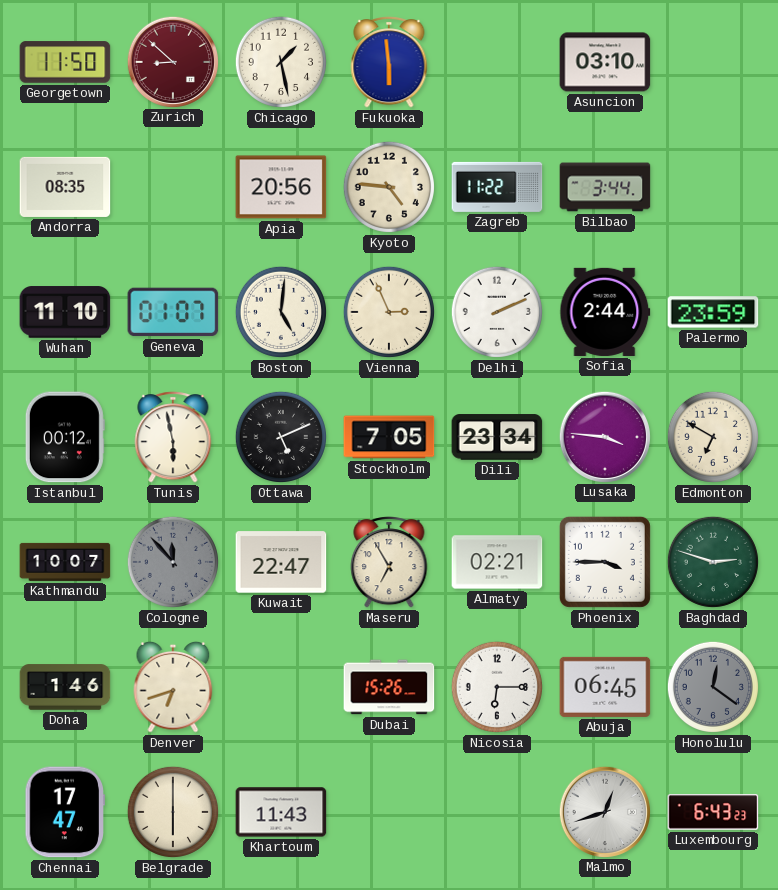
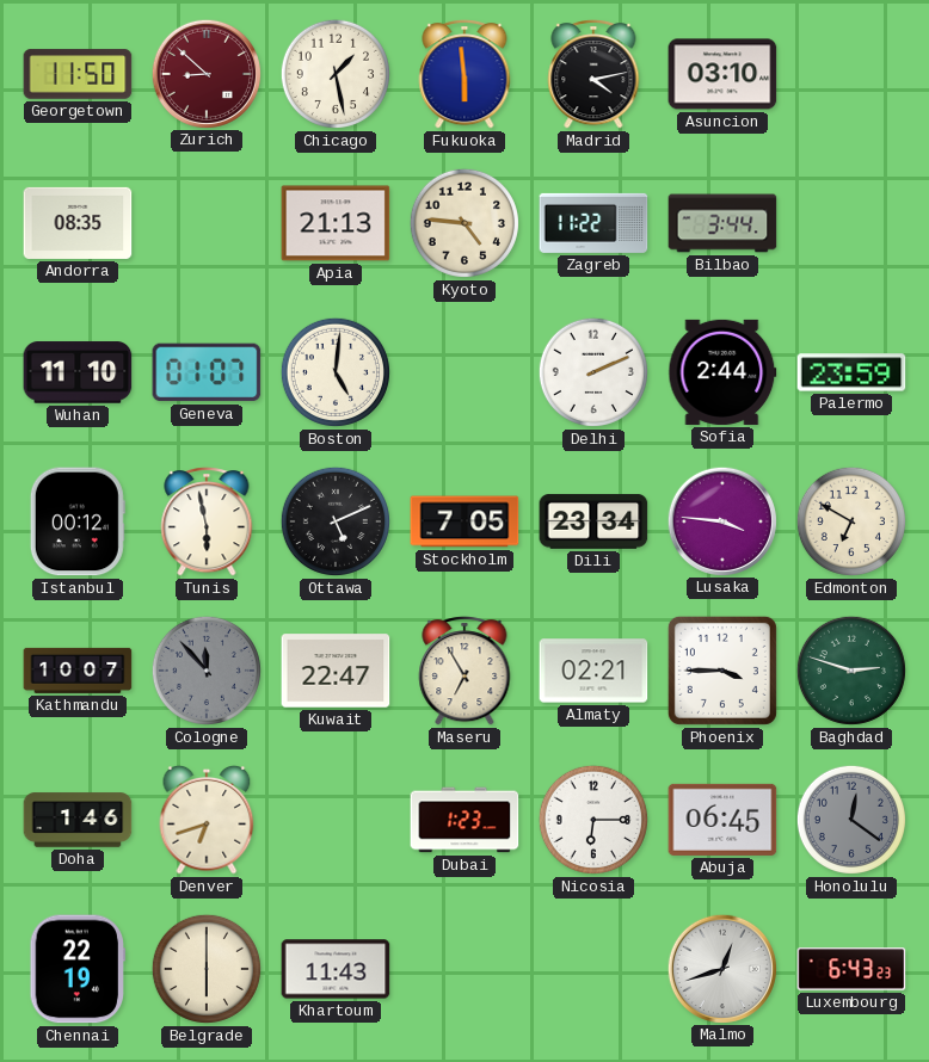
Madrid: none -> 4:13
Apia: 20:56 -> 21:13
Vienna: 2:56 -> none
Dubai: 15:26 -> 1:23
Chennai: 17:47 -> 22:19
